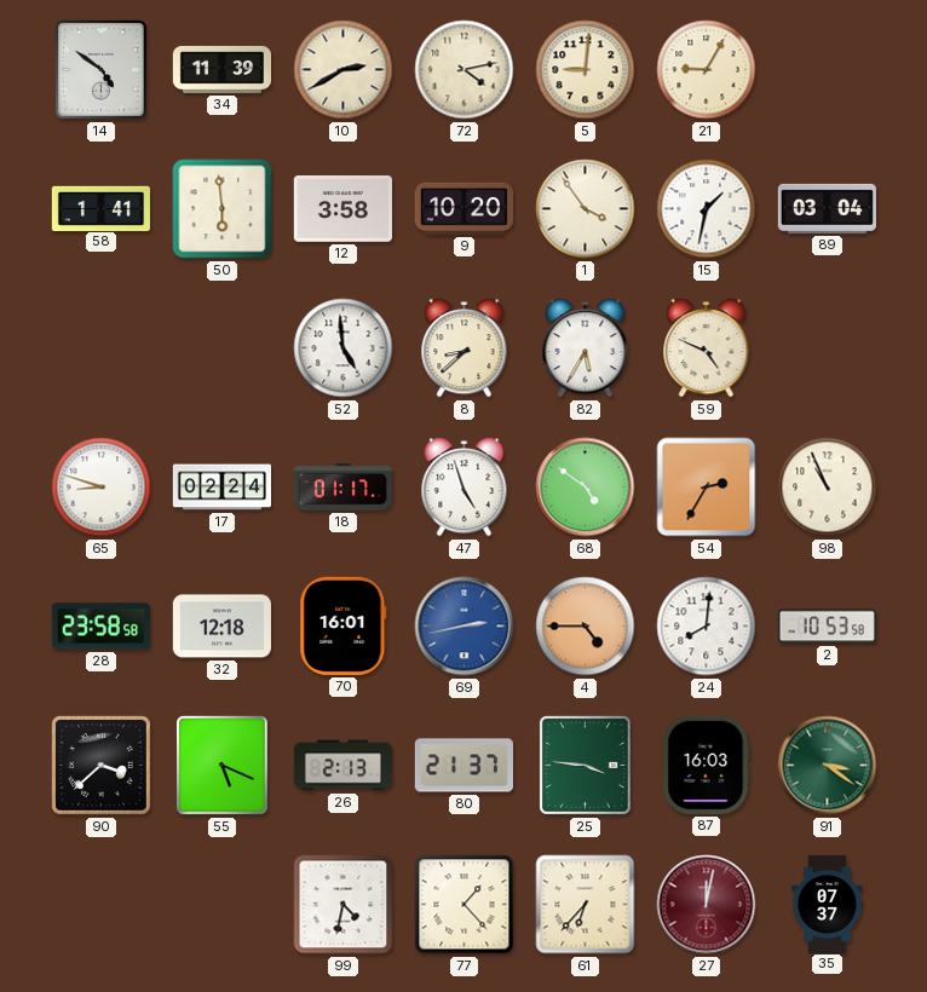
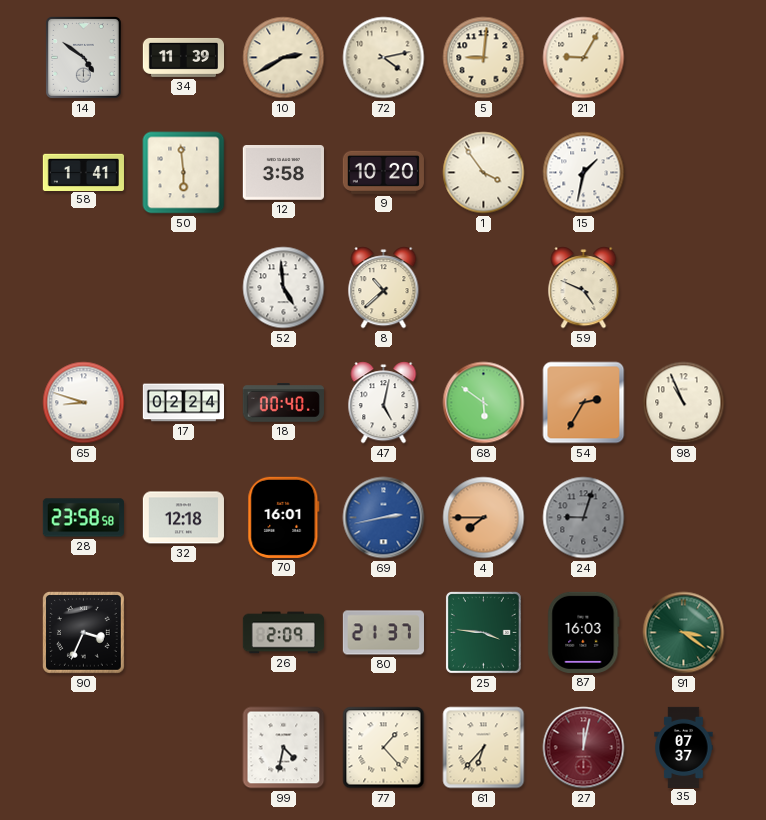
89: 03:04 -> none
8: 8:38 -> 10:38
82: 5:35 -> none
18: 01:17 -> 00:40
47: 4:57 -> 5:02
68: 4:51 -> 5:51
4: 4:45 -> 7:45
24: 8:01 -> 9:03
24 dial: white -> grey
2: 10:53 -> none
90: 3:38 -> 3:34
55: 5:19 -> none
26: 2:13 -> 2:09
